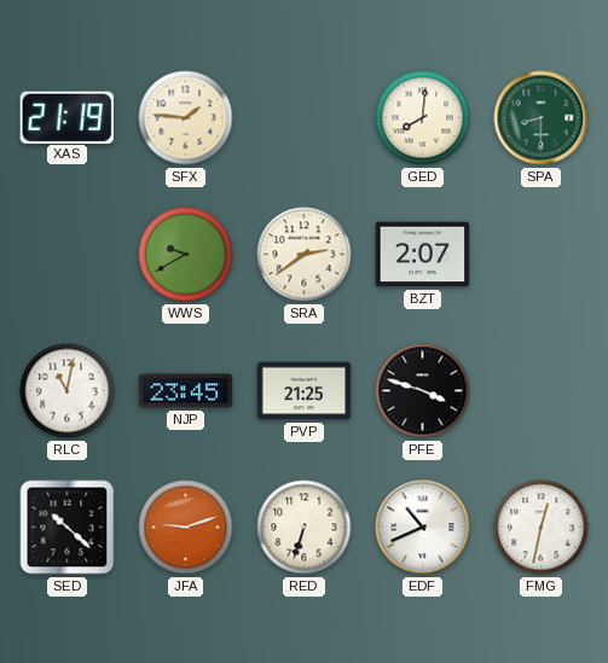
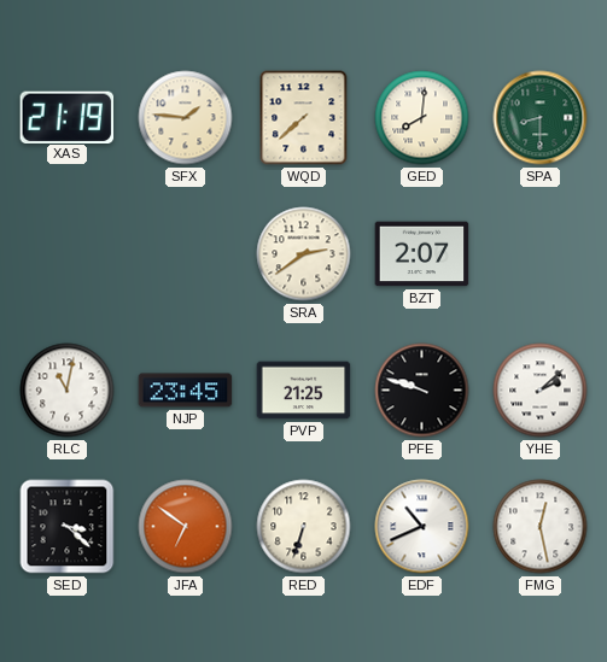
WQD: none -> 7:38
WWS: 9:40 -> none
PFE: 3:48 -> 9:48
YHE: none -> 2:08
SED: 10:22 -> 3:22
JFA: 9:12 -> 6:51
FMG: 12:32 -> 12:28
